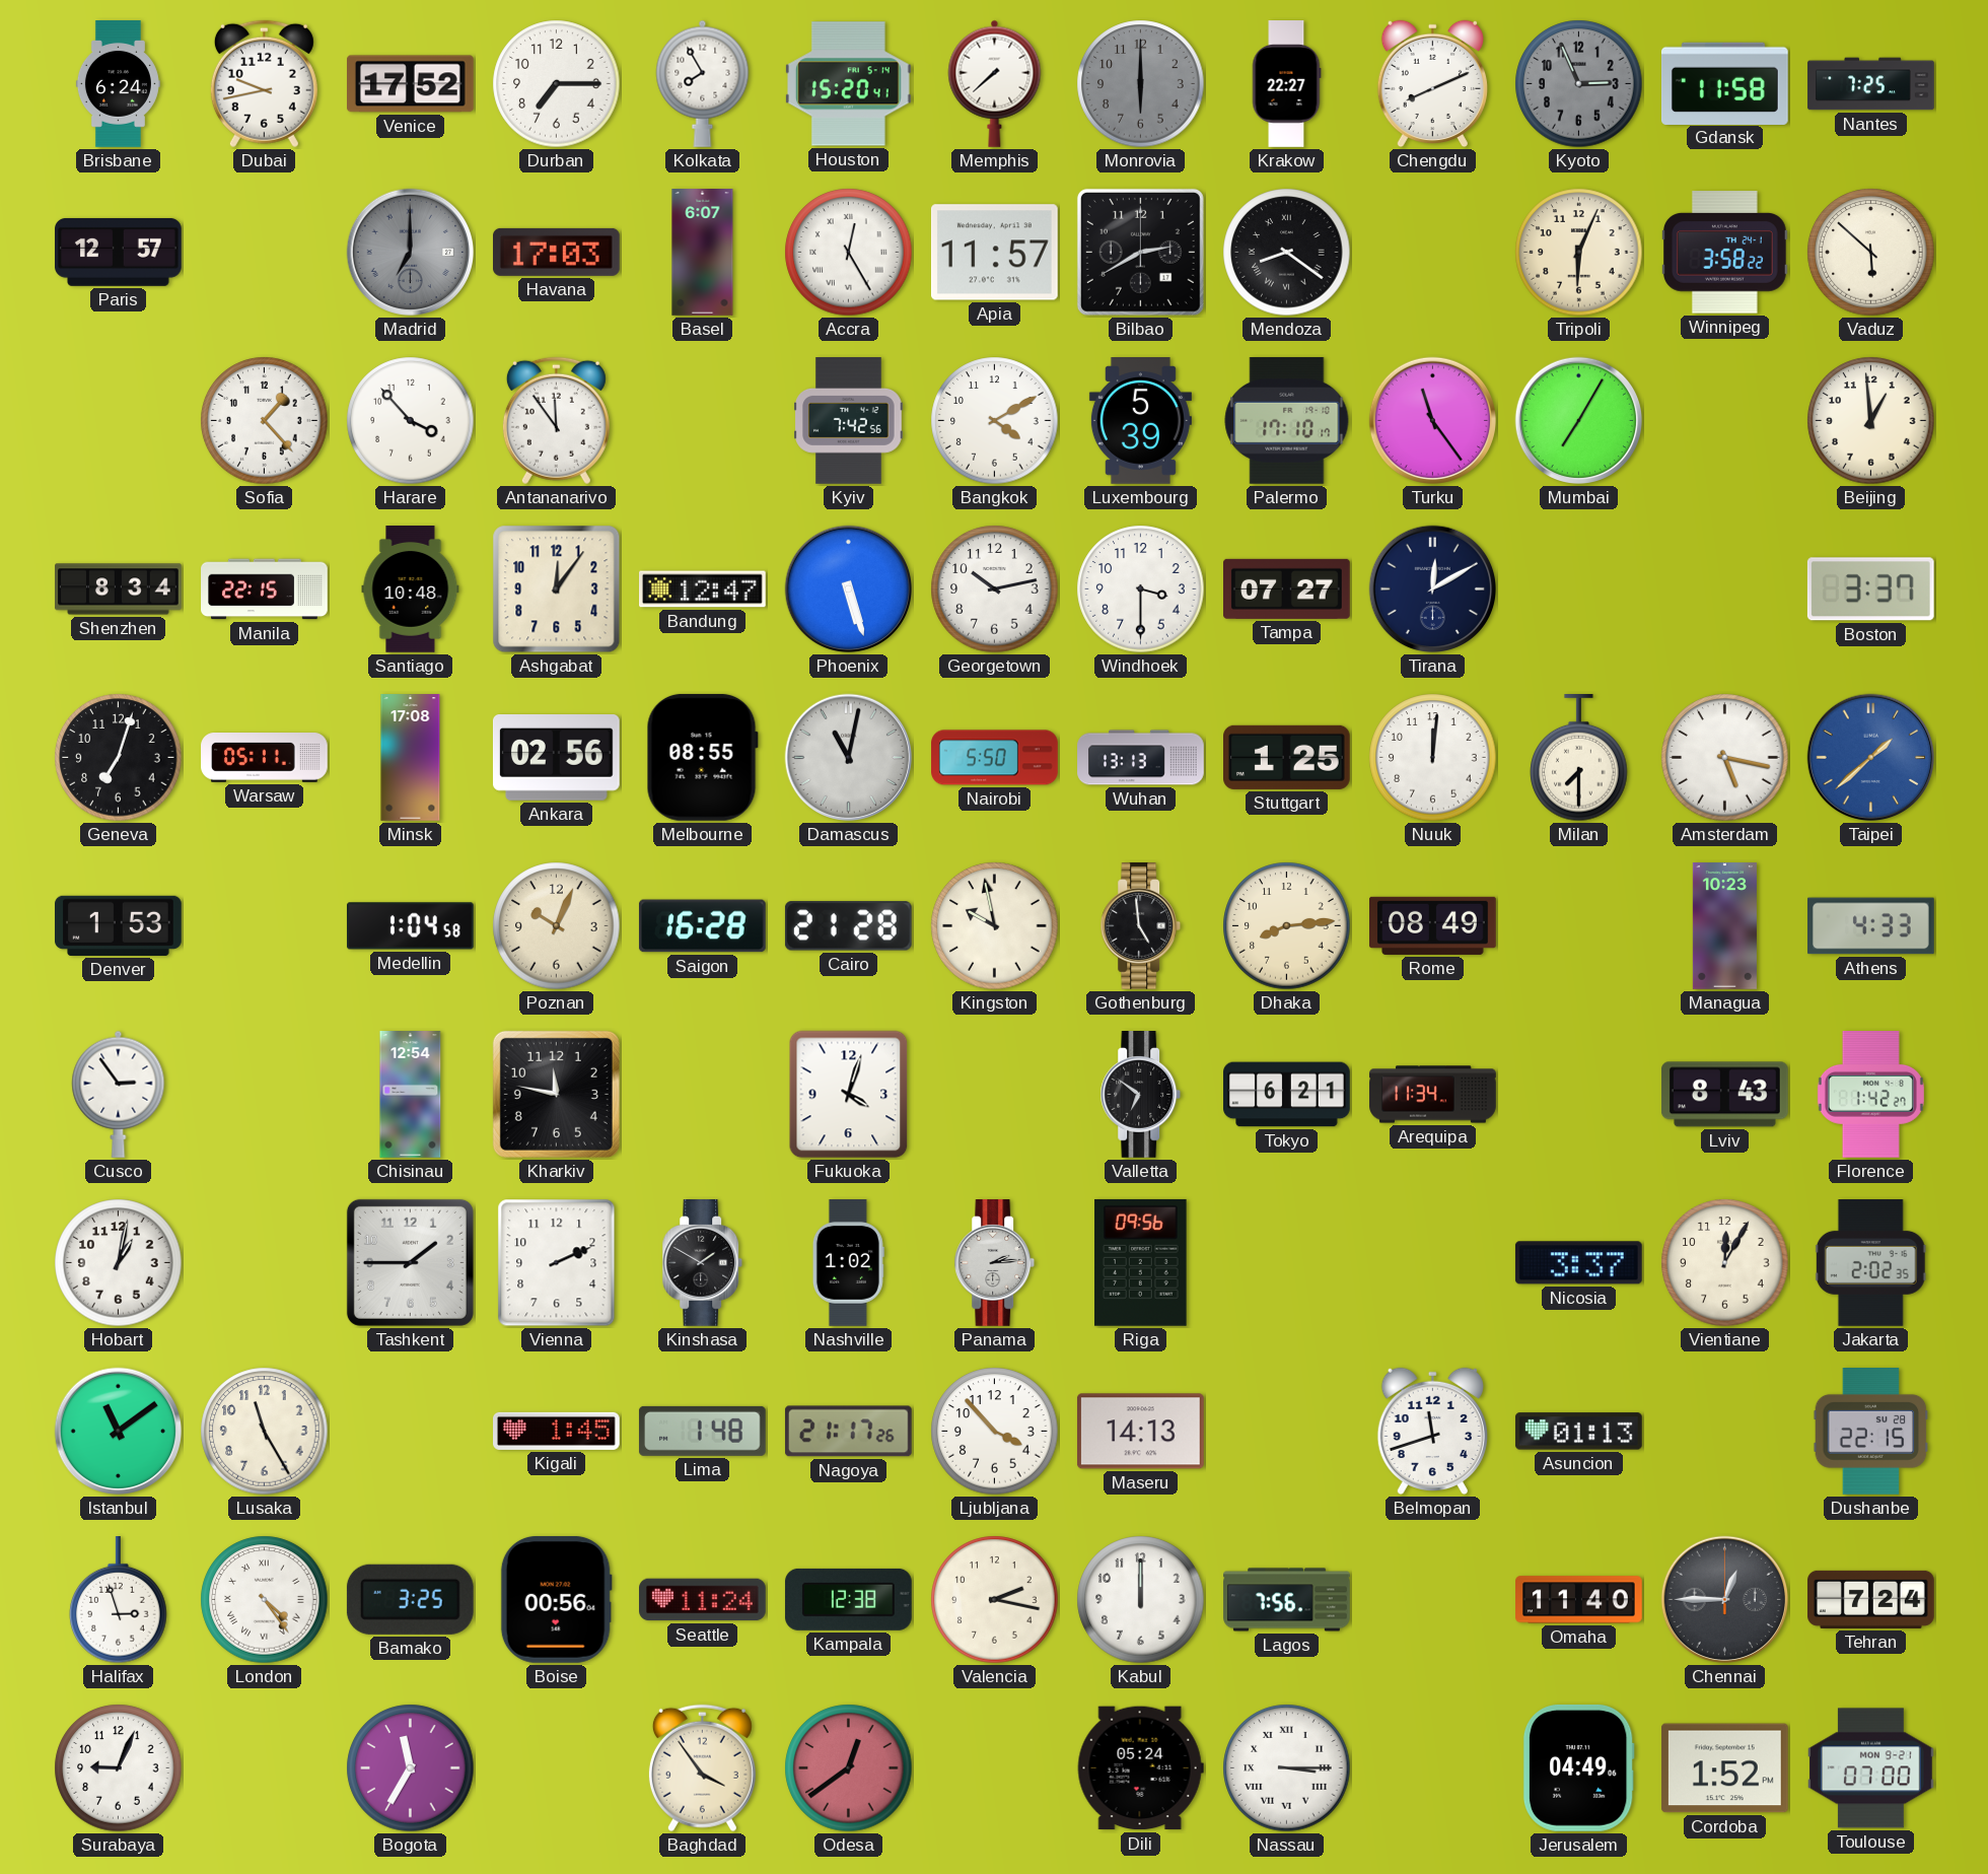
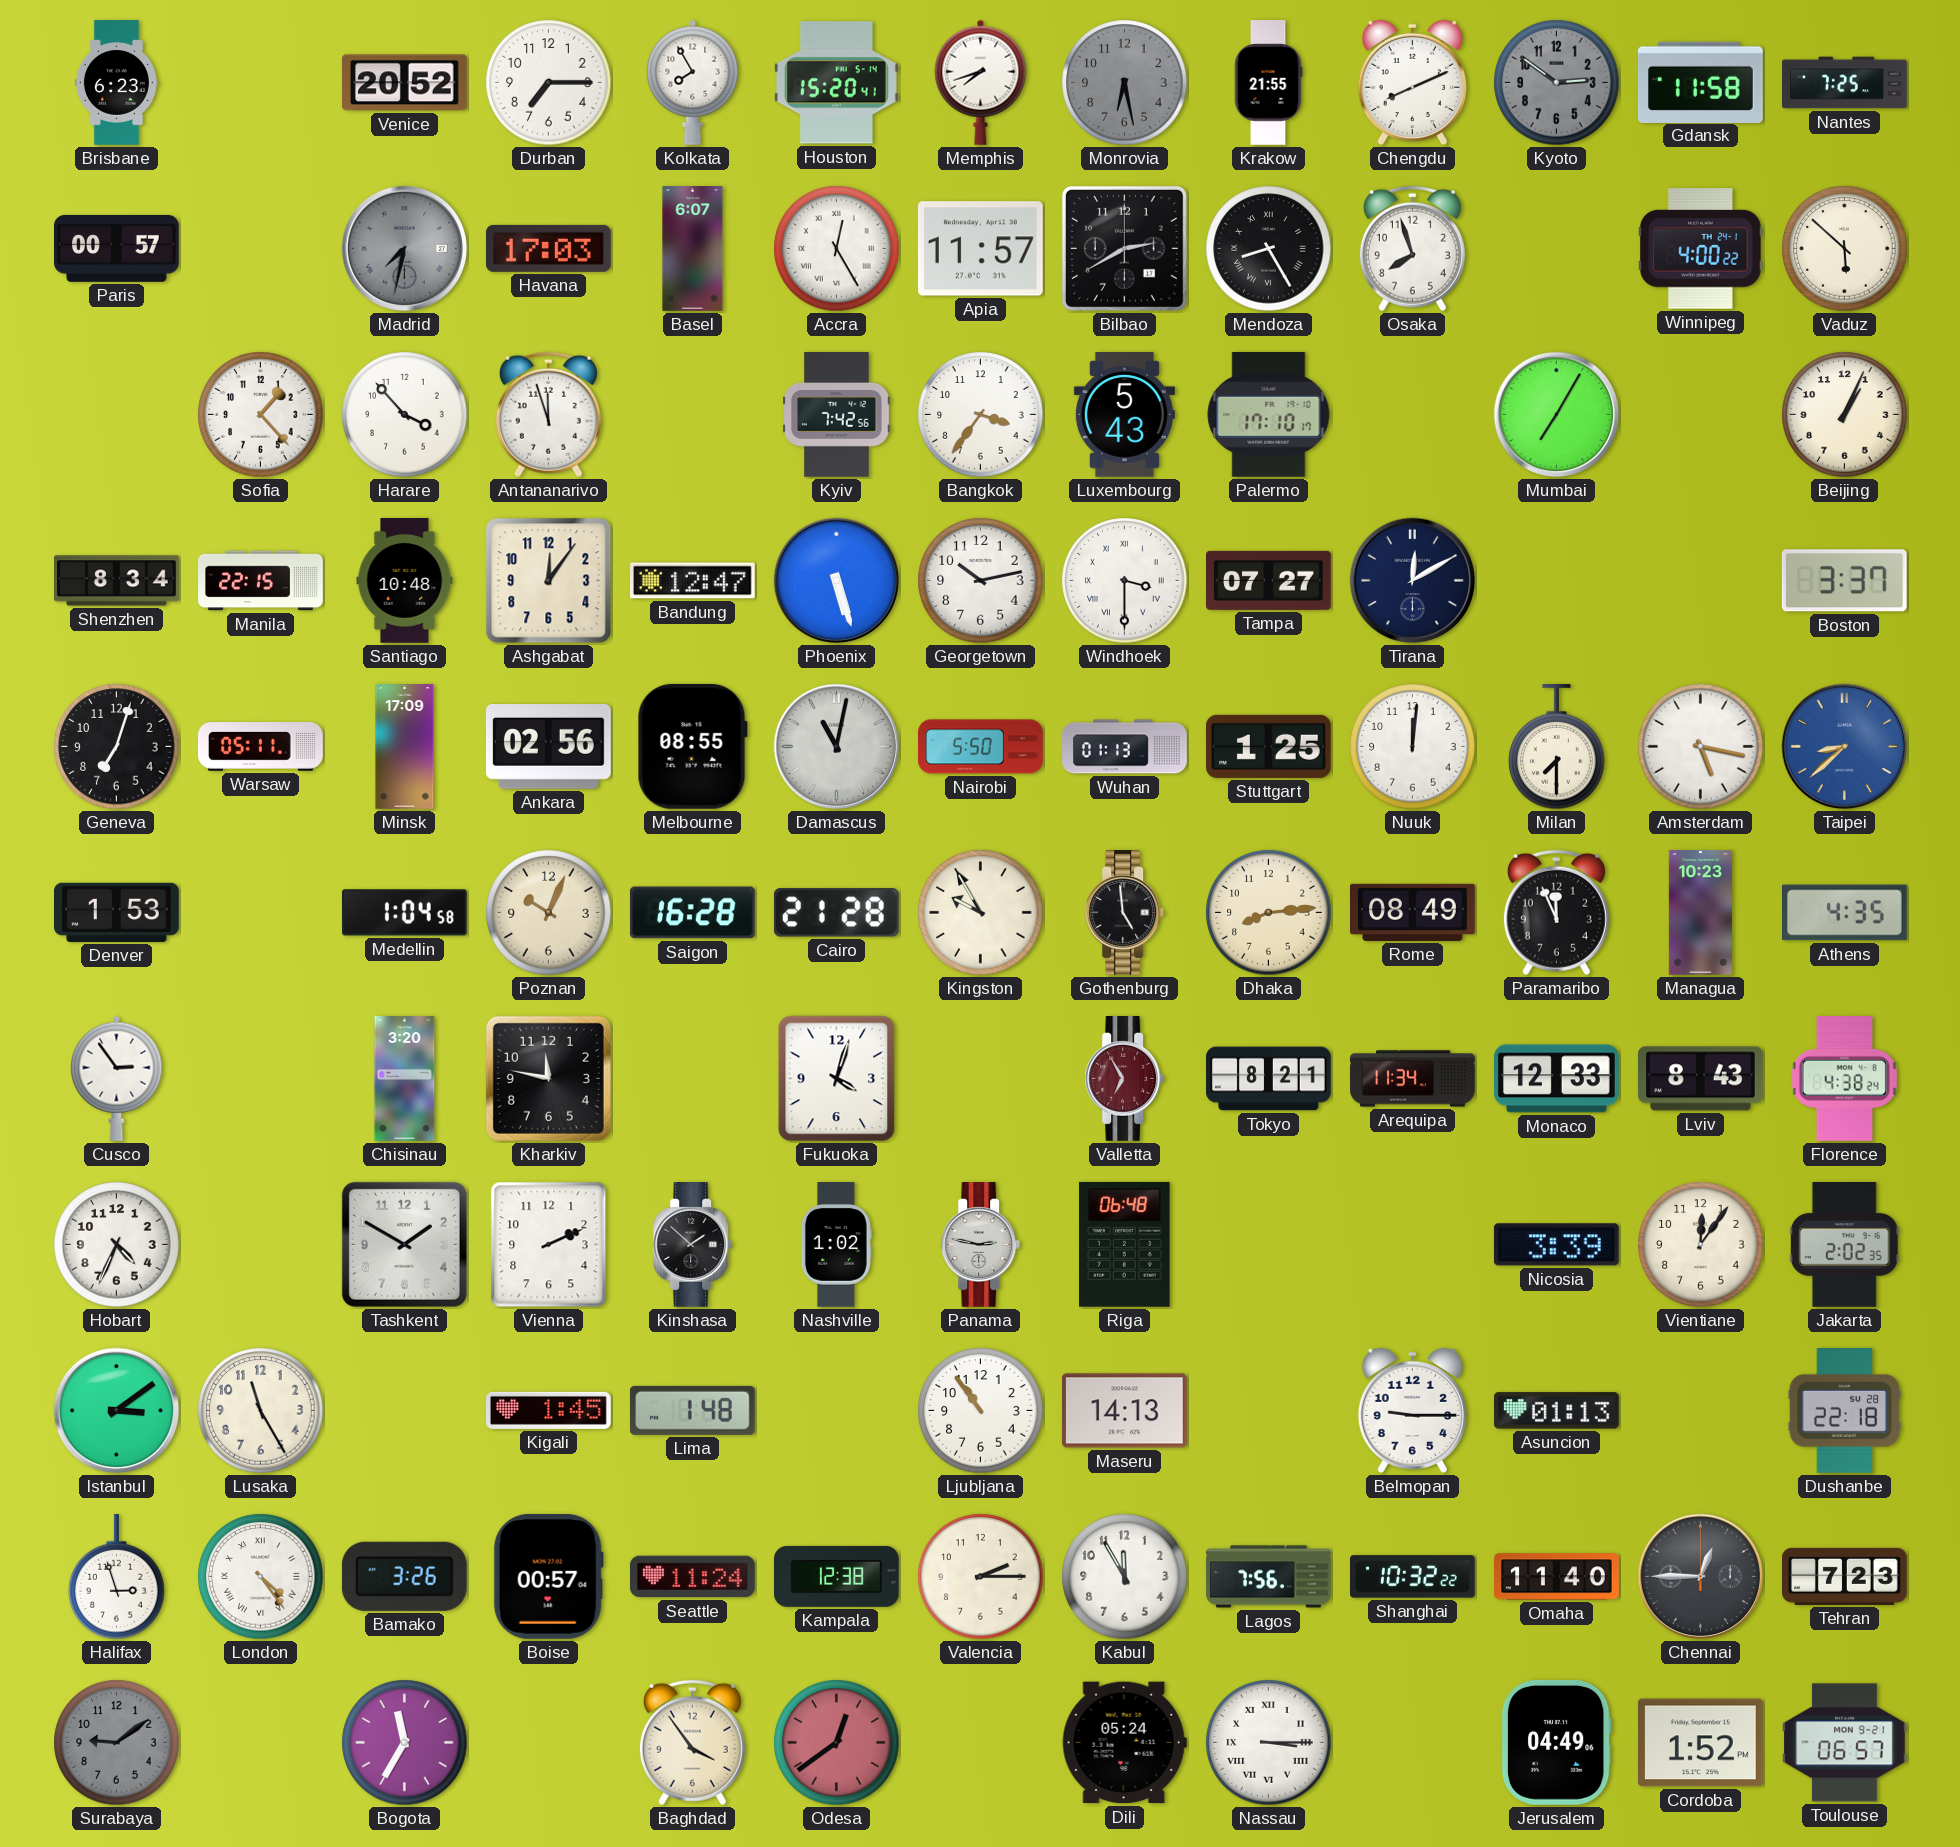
Brisbane: 6:24 -> 6:23
Dubai: 9:43 -> none
Venice: 17:52 -> 20:52
Memphis: 7:38 -> 7:42
Monrovia: 6:00 -> 6:28
Krakow: 22:27 -> 21:55
Kyoto: 2:56 -> 2:51
Paris: 12:57 -> 00:57
Madrid: 7:00 -> 7:32
Mendoza: 8:21 -> 8:25
Osaka: none -> 7:57
Tripoli: 6:04 -> none
Winnipeg: 3:58 -> 4:00
Antananarivo: 11:54 -> 11:57
Bangkok: 4:10 -> 3:36
Luxembourg: 5:39 -> 5:43
Turku: 11:24 -> none
Beijing: 12:59 -> 1:04
Windhoek numerals: Arabic -> Roman
Minsk: 17:08 -> 17:09
Wuhan: 13:13 -> 01:13
Taipei: 1:38 -> 8:38
Kingston: 9:58 -> 9:55
Paramaribo: none -> 11:56
Athens: 4:33 -> 4:35
Chisinau: 12:54 -> 3:20
Valletta: 6:51 -> 6:55
Valletta dial: black -> burgundy
Tokyo: 6:21 -> 8:21
Monaco: none -> 12:33
Florence: 1:42 -> 4:38
Hobart: 1:02 -> 4:34
Tashkent: 1:45 -> 1:50
Kinshasa: 1:50 -> 1:52
Panama: 2:14 -> 2:47
Riga: 09:56 -> 06:48
Nicosia: 3:37 -> 3:39
Vientiane: 12:05 -> 12:06
Istanbul: 11:09 -> 3:09
Nagoya: 21:17 -> none
Ljubljana: 3:53 -> 10:54
Belmopan: 11:42 -> 9:15
Dushanbe: 22:15 -> 22:18
Bamako: 3:25 -> 3:26
Boise: 00:56 -> 00:57
Valencia: 2:17 -> 2:15
Kabul: 12:00 -> 11:55
Shanghai: none -> 10:32
Tehran: 7:24 -> 7:23
Surabaya: 9:04 -> 9:09
Surabaya dial: white -> grey
Toulouse: 07:00 -> 06:57
